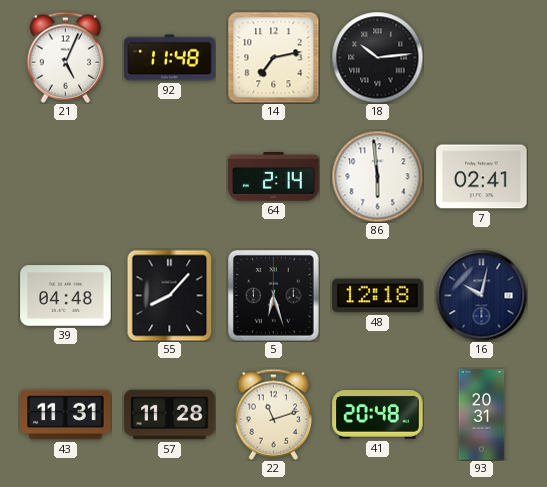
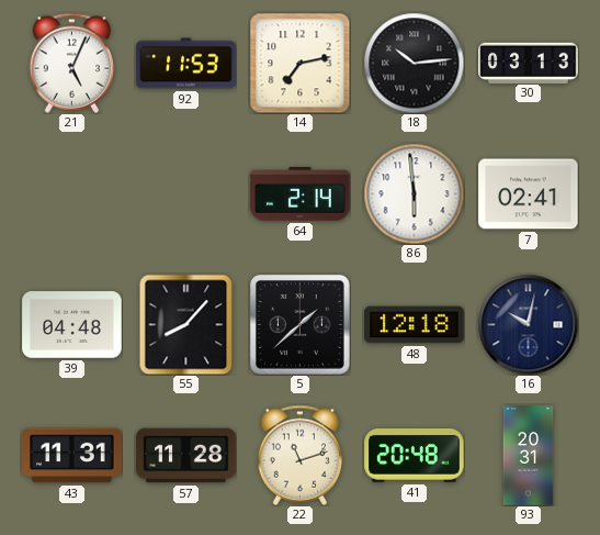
92: 11:48 -> 11:53
30: none -> 03:13
5: 6:27 -> 1:38
